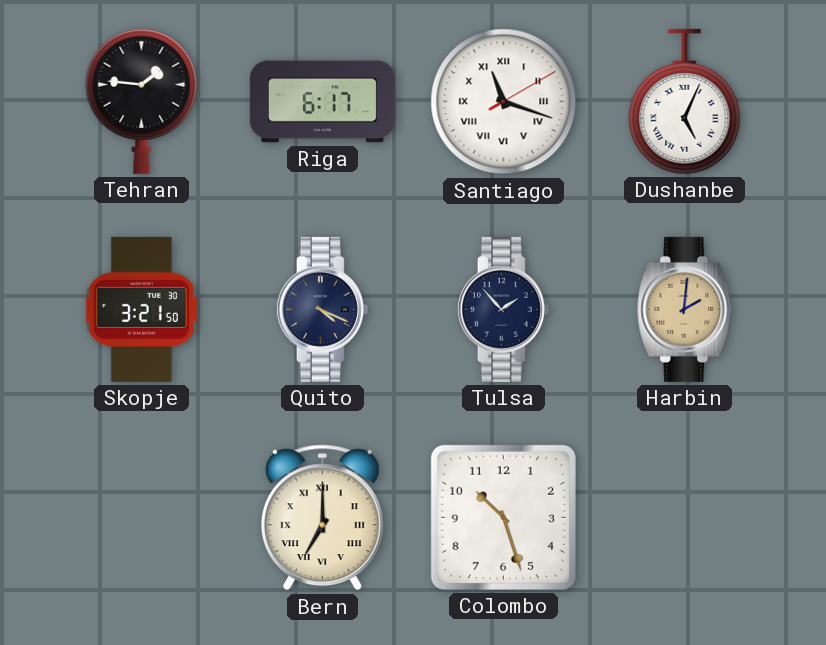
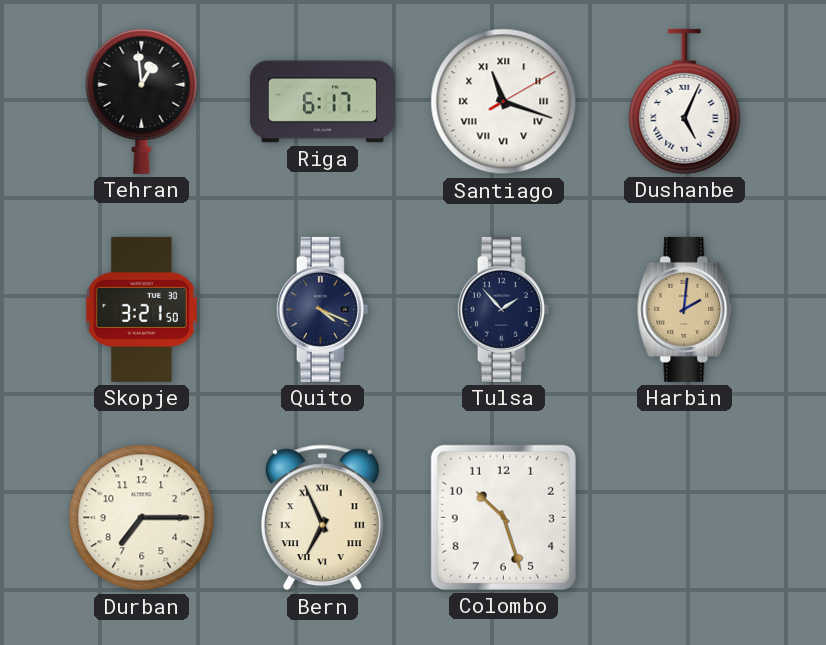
Tehran: 1:46 -> 12:59
Durban: none -> 7:15
Bern: 7:00 -> 6:56
